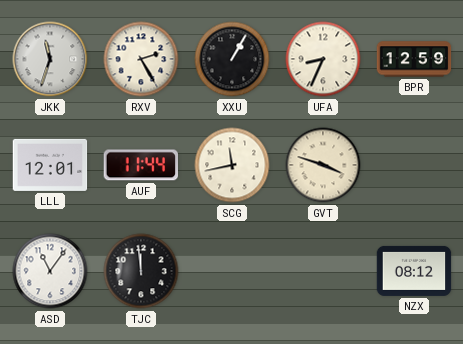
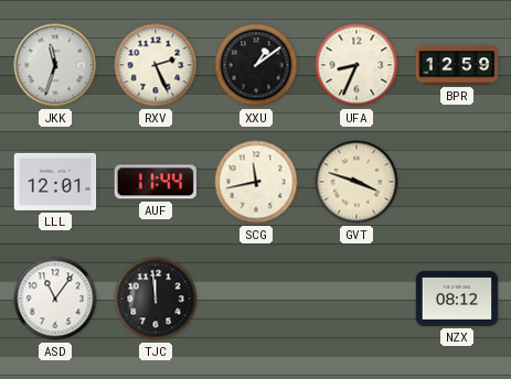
RXV: 2:25 -> 2:26
XXU: 1:05 -> 1:09
